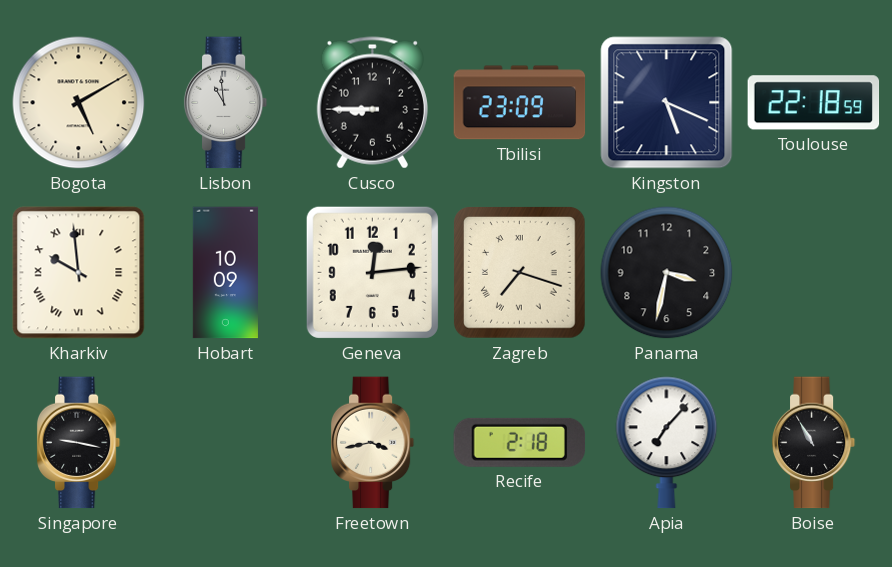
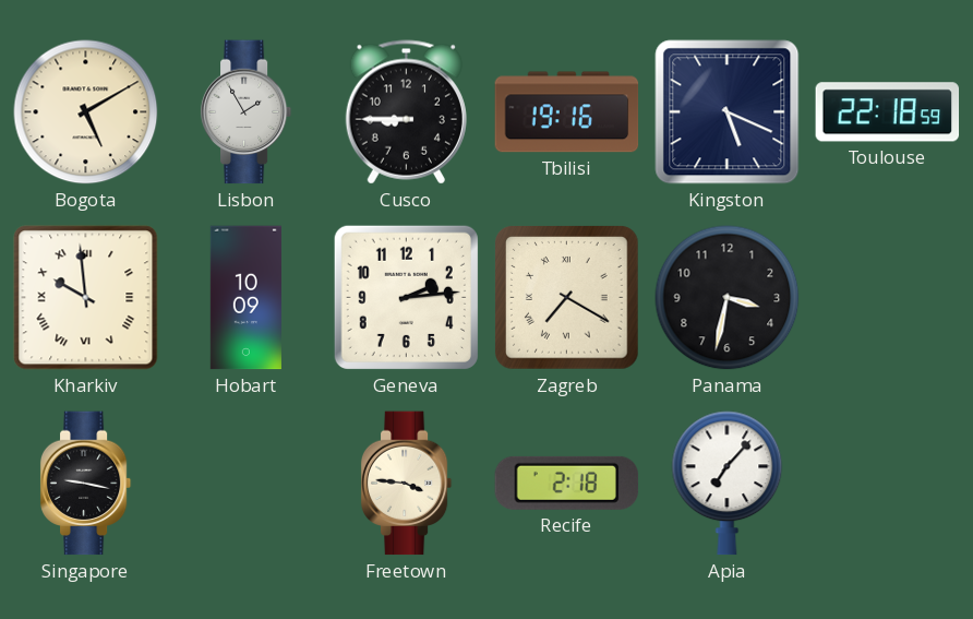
Lisbon: 10:59 -> 1:55
Tbilisi: 23:09 -> 19:16
Geneva: 12:14 -> 2:14
Zagreb: 7:18 -> 7:20
Freetown: 3:43 -> 3:46
Boise: 10:55 -> none
